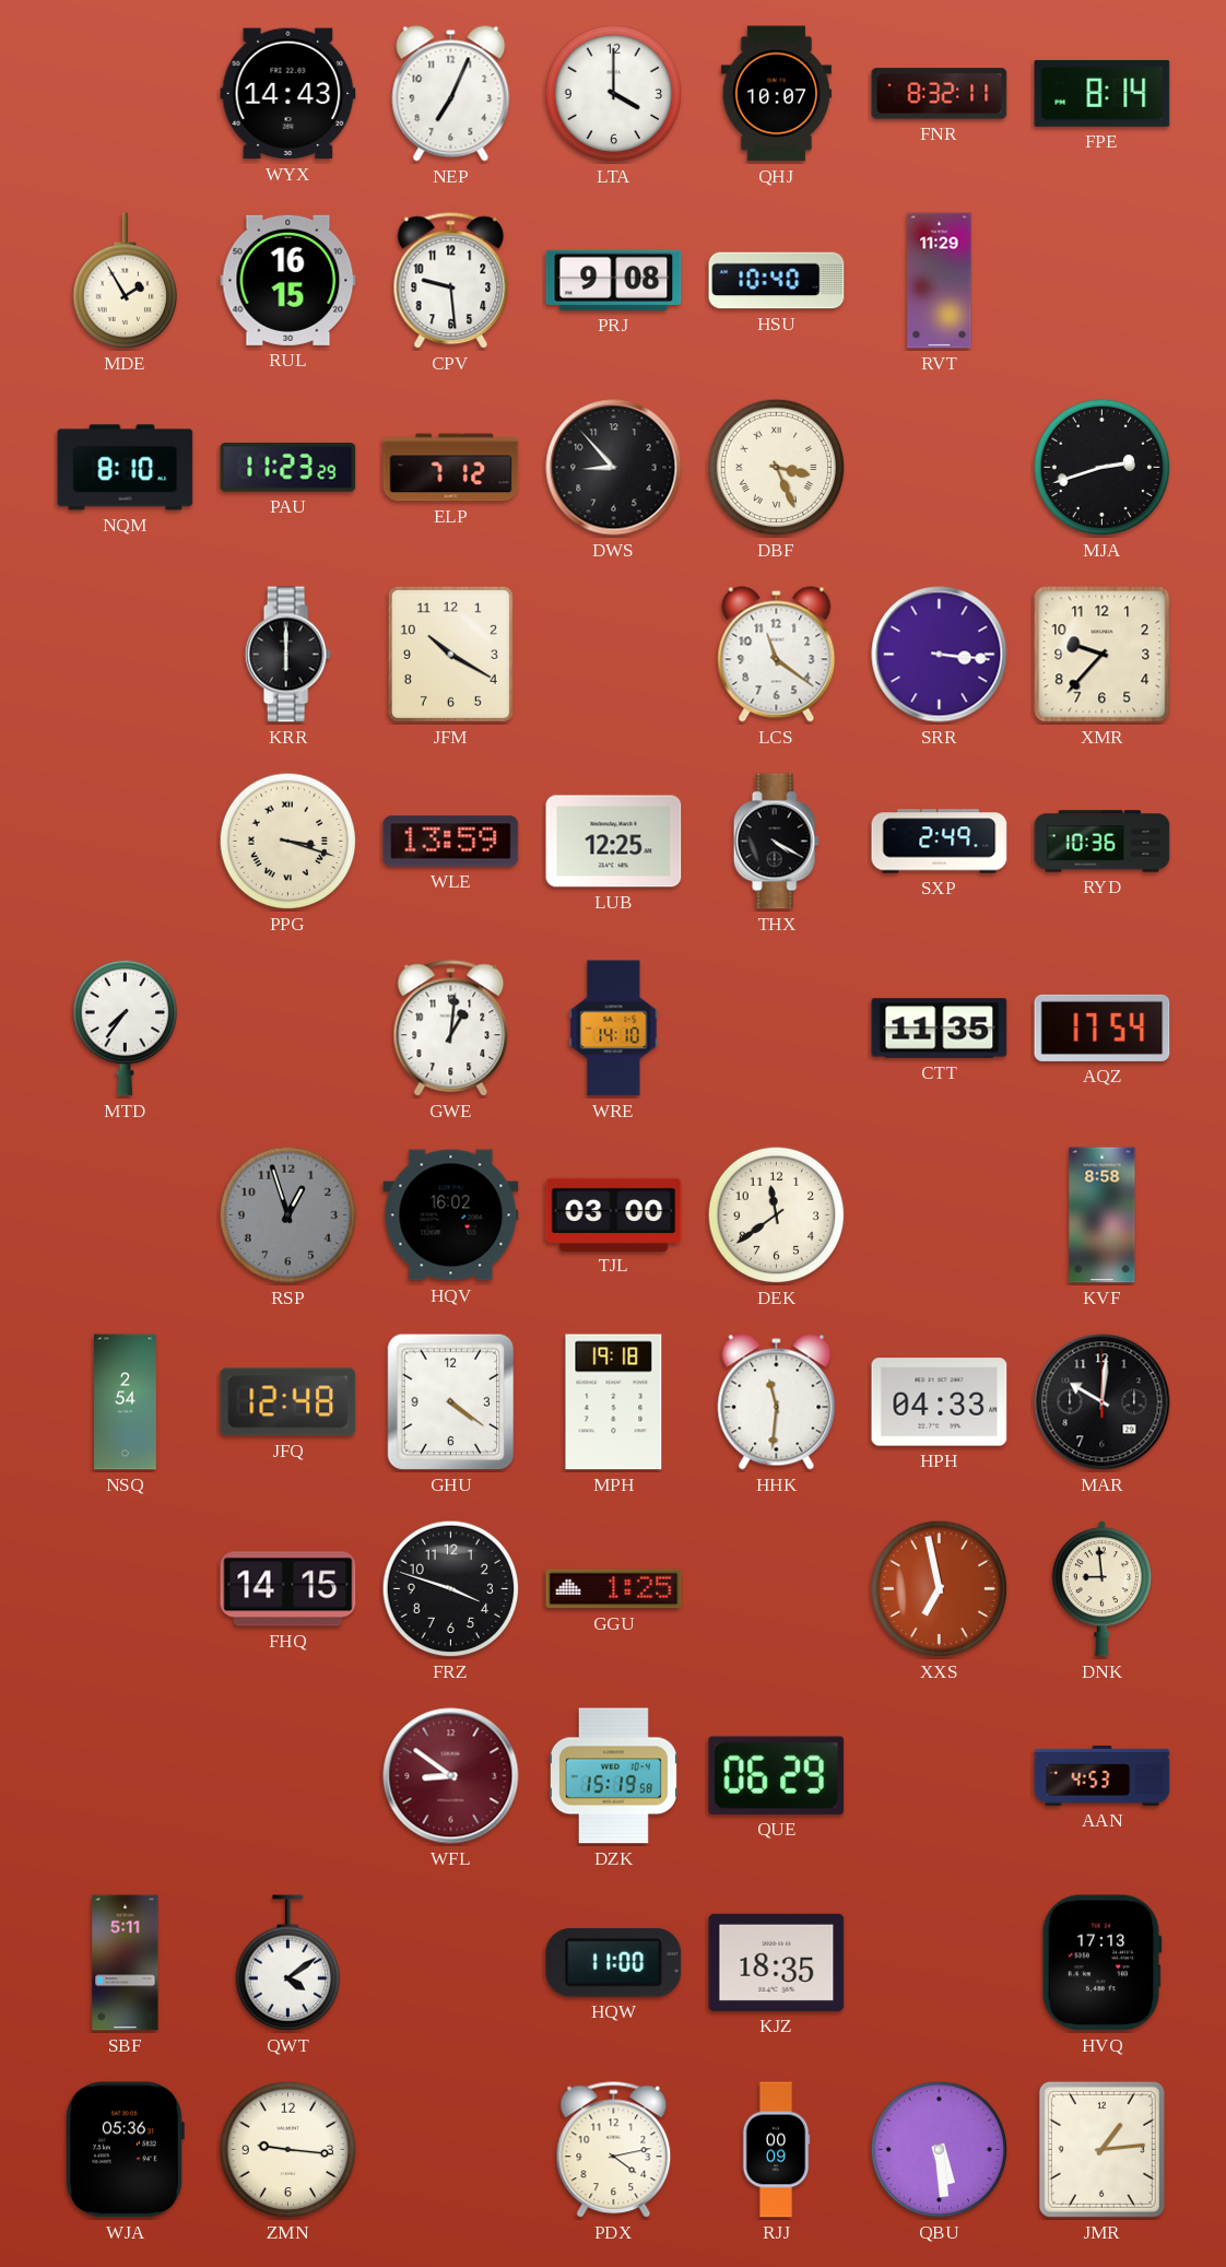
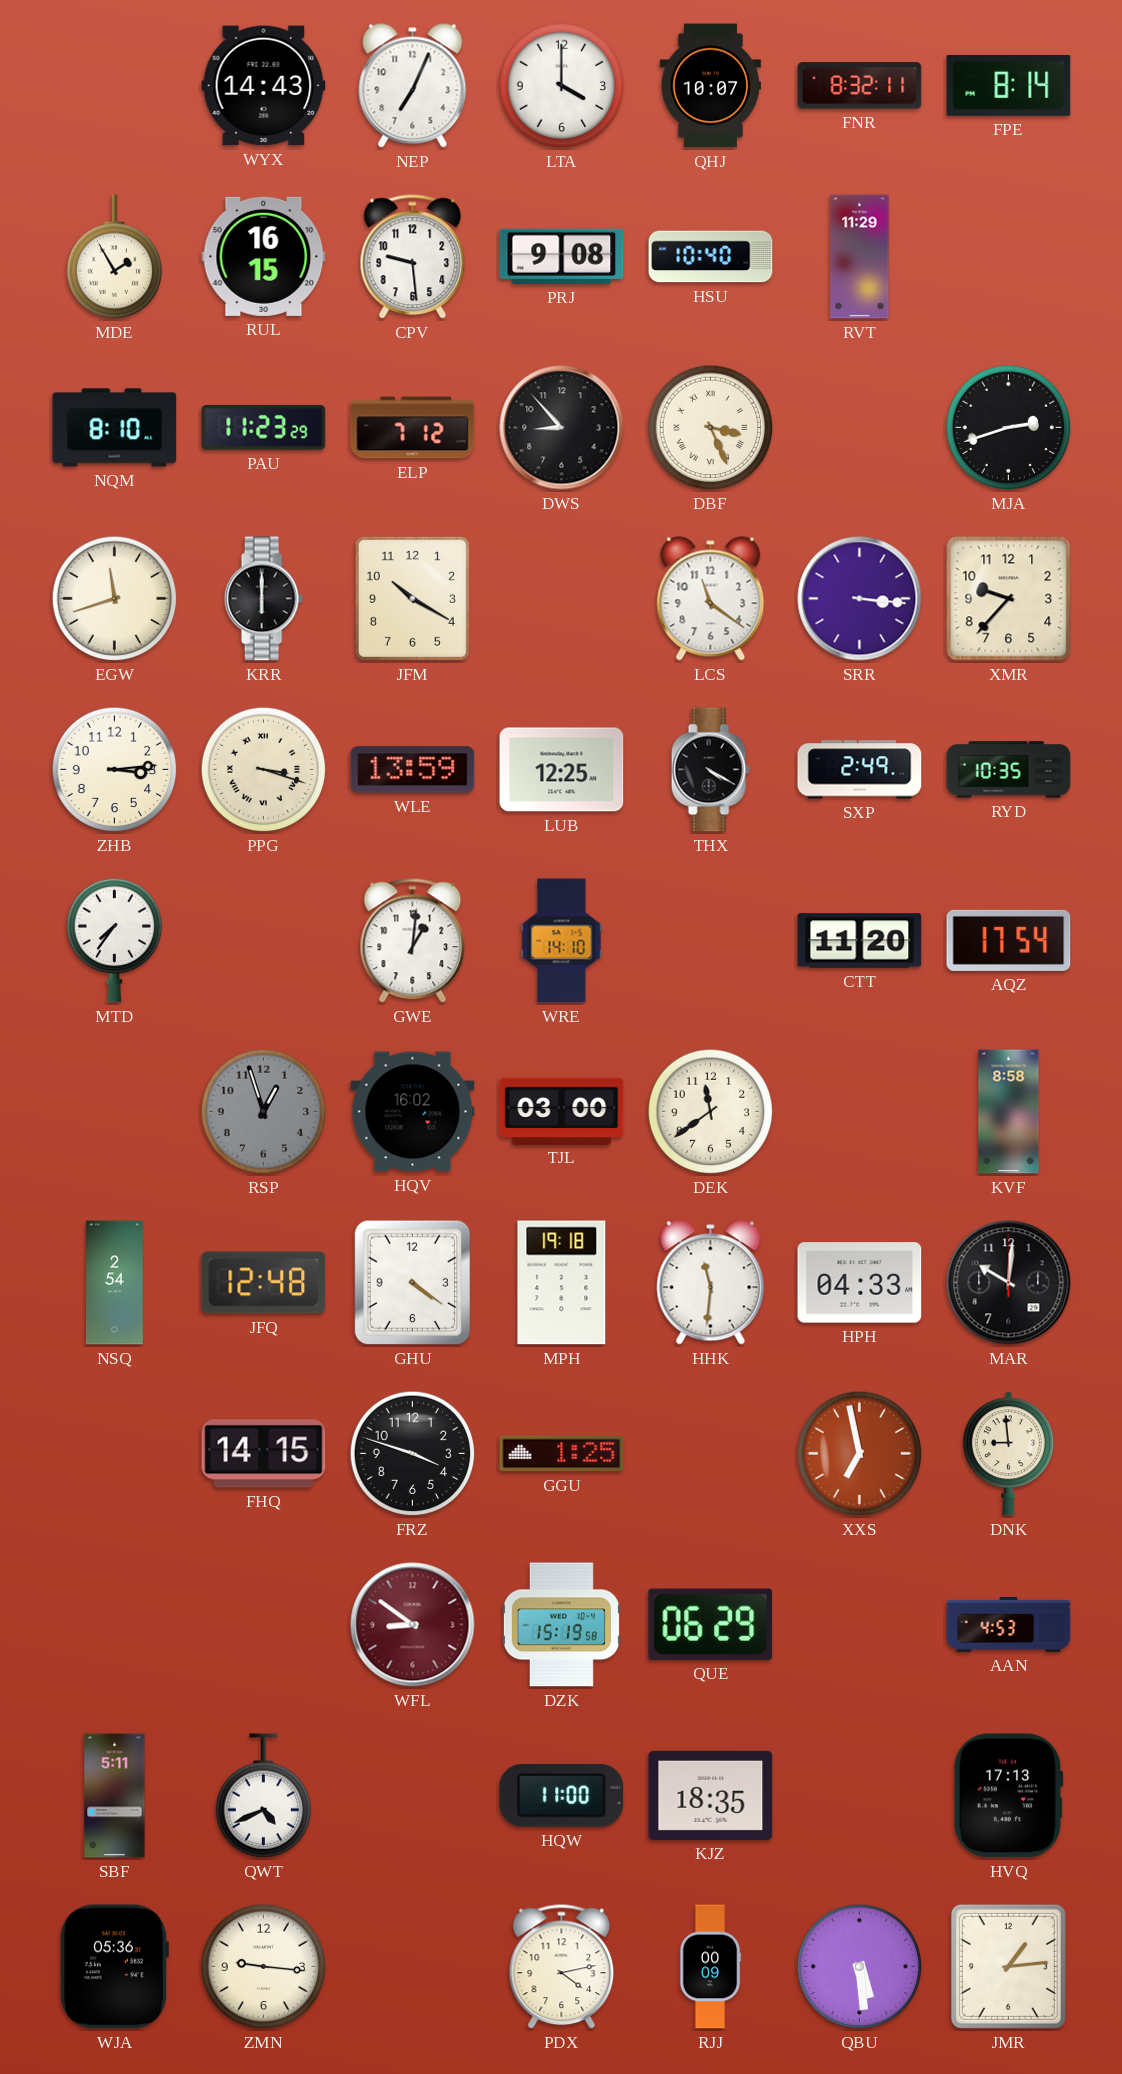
EGW: none -> 11:42
ZHB: none -> 3:14
RYD: 10:36 -> 10:35
CTT: 11:35 -> 11:20
QWT: 4:09 -> 4:41
